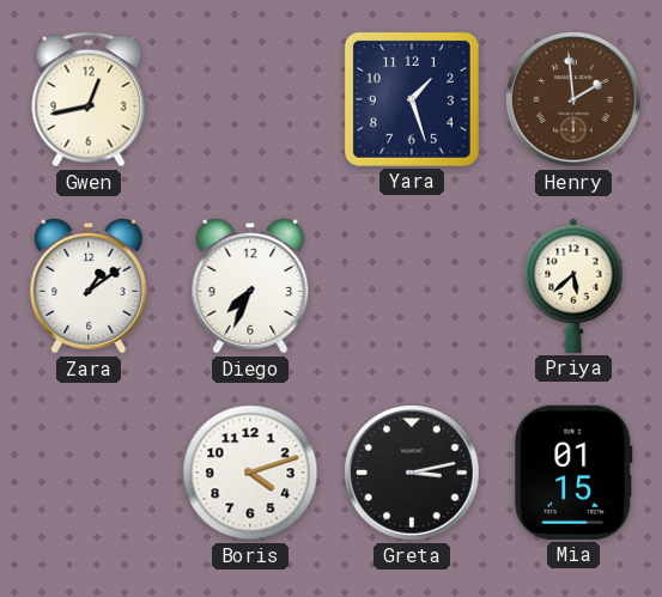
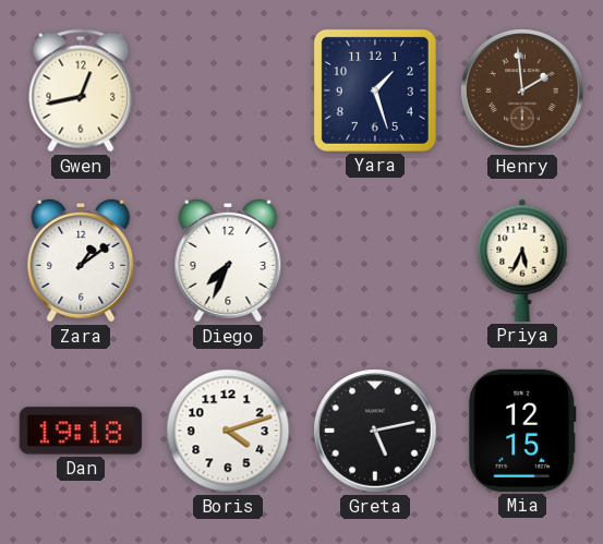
Priya: 5:38 -> 5:34
Dan: none -> 19:18
Greta: 3:13 -> 5:13
Mia: 01:15 -> 12:15
